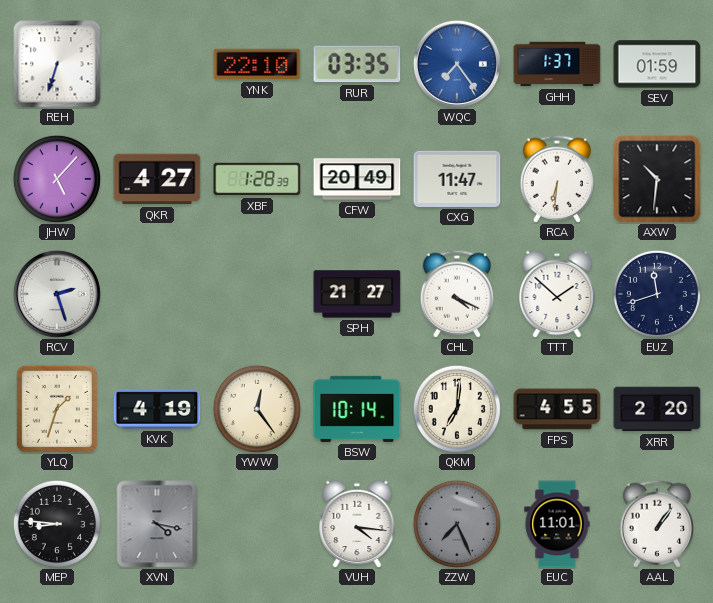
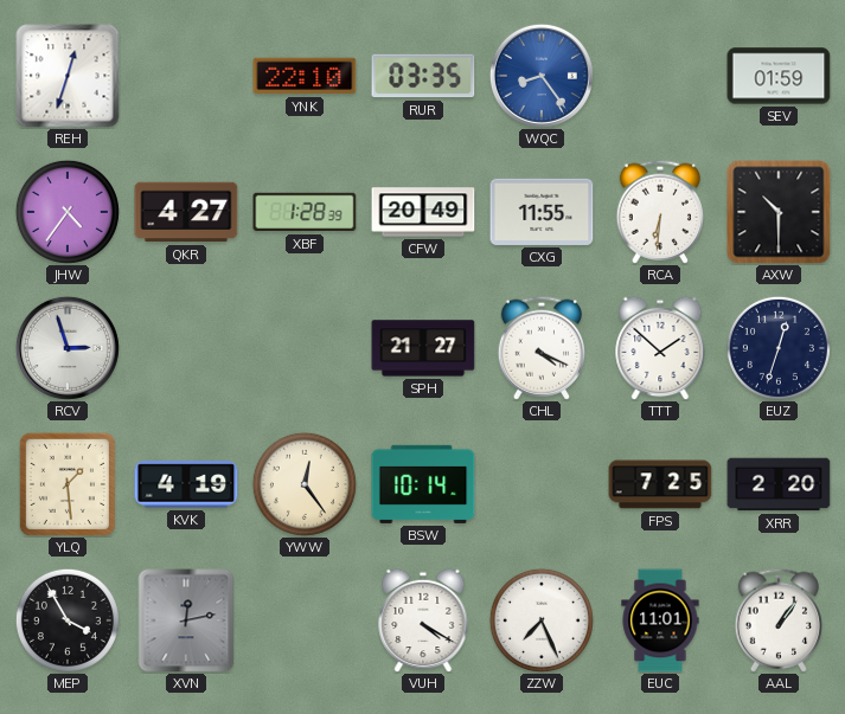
REH: 6:33 -> 12:33
WQC: 7:24 -> 8:24
GHH: 1:37 -> none
JHW: 5:07 -> 4:36
CXG: 11:47 -> 11:55
AXW: 10:31 -> 10:30
RCV: 2:27 -> 2:57
EUZ: 11:42 -> 12:33
YLQ: 1:33 -> 1:29
QKM: 7:01 -> none
FPS: 4:55 -> 7:25
MEP: 8:46 -> 3:55
XVN: 4:17 -> 12:13
VUH: 4:16 -> 4:20
ZZW dial: grey -> white
